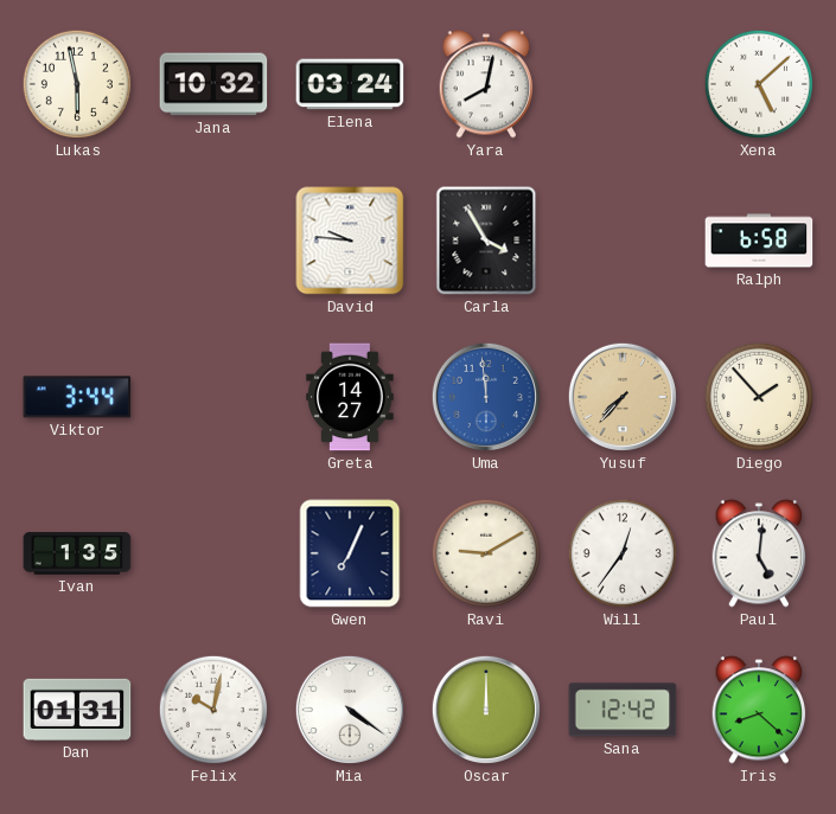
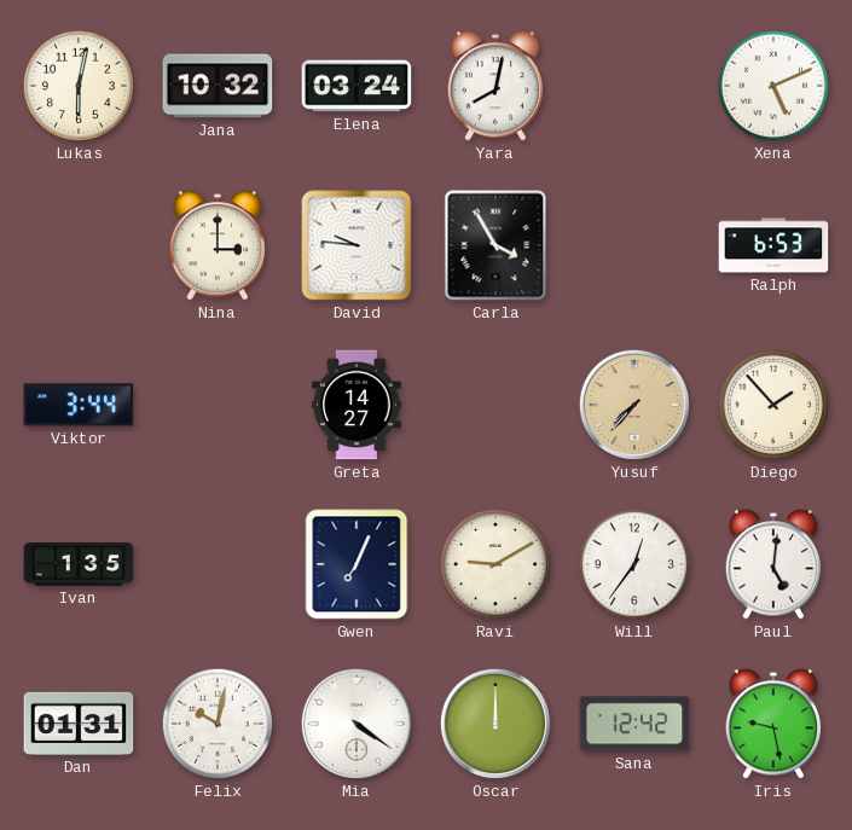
Lukas: 5:58 -> 6:02
Xena: 5:08 -> 5:11
Nina: none -> 3:00
Ralph: 6:58 -> 6:53
Uma: 11:59 -> none
Iris: 8:22 -> 9:28
